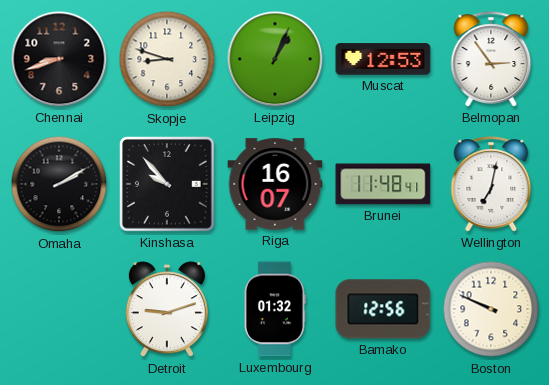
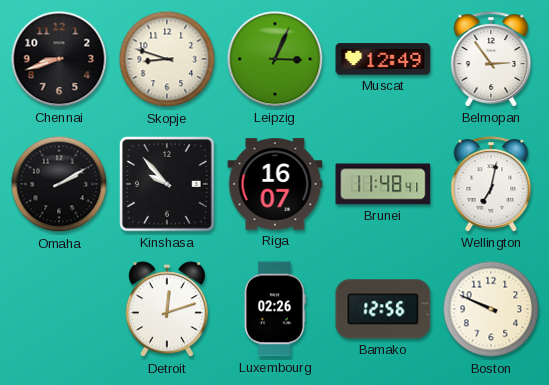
Leipzig: 1:04 -> 3:04
Muscat: 12:53 -> 12:49
Detroit: 9:12 -> 12:12
Luxembourg: 01:32 -> 02:26
